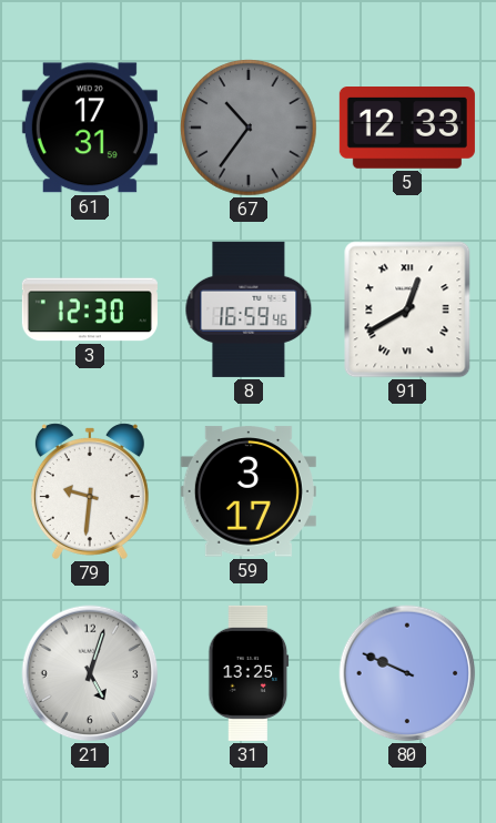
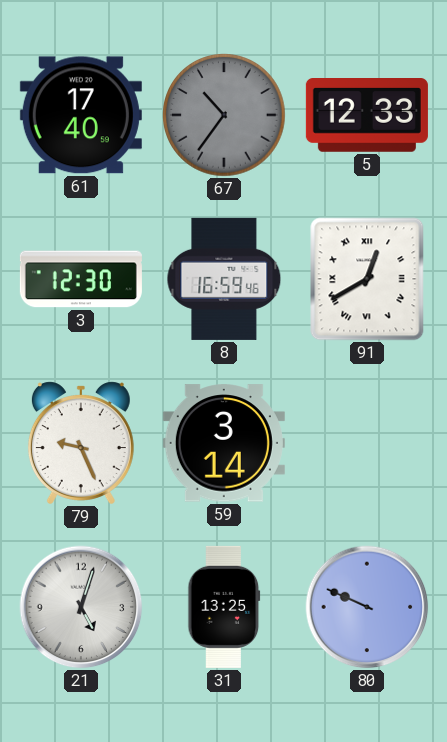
61: 17:31 -> 17:40
79: 9:31 -> 9:26
59: 3:17 -> 3:14
